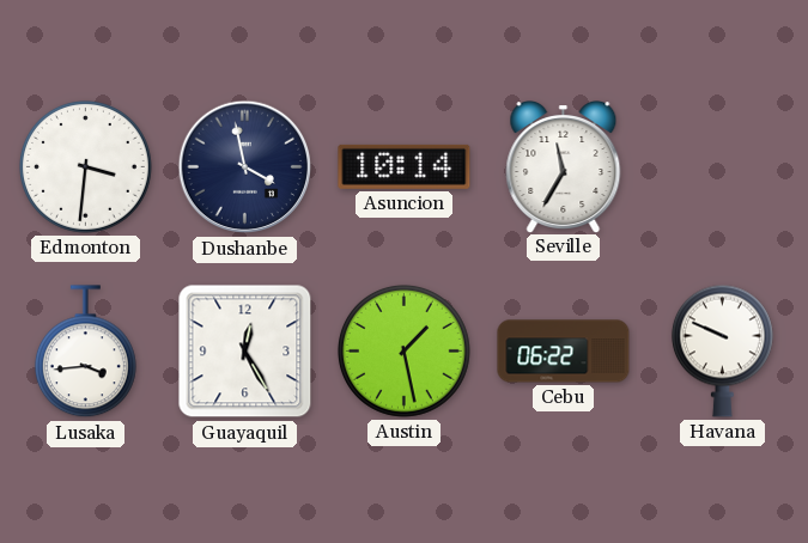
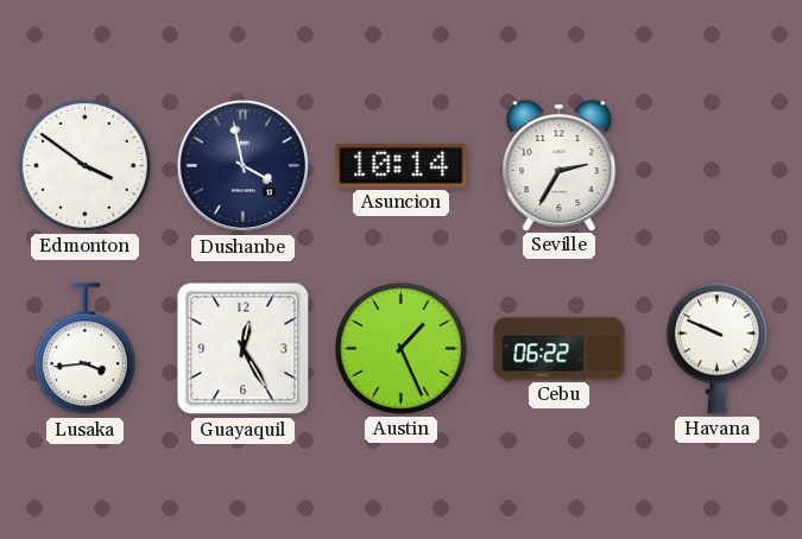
Edmonton: 3:31 -> 3:51
Seville: 11:35 -> 2:35
Austin: 1:28 -> 1:26
